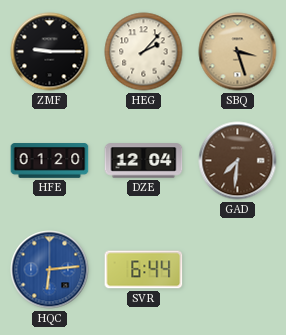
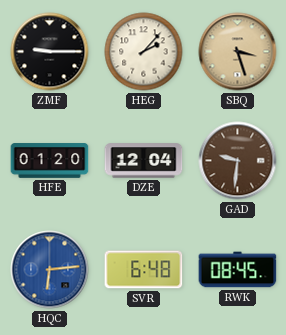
GAD: 7:31 -> 9:31
SVR: 6:44 -> 6:48
RWK: none -> 08:45
